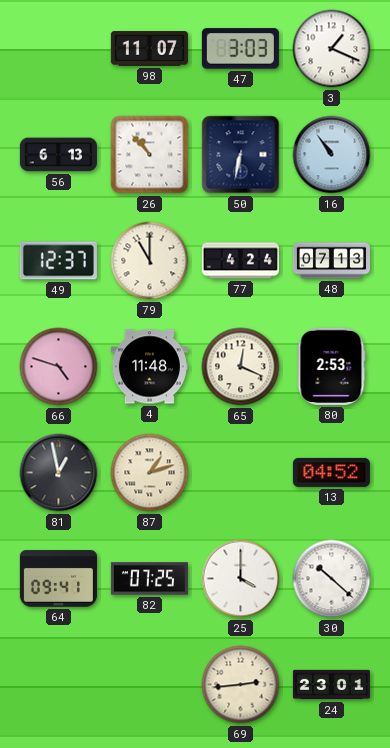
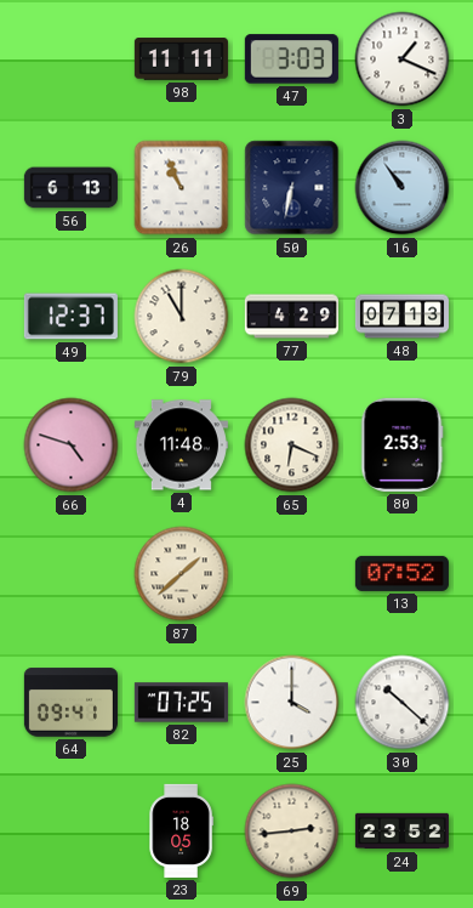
98: 11:07 -> 11:11
26: 10:53 -> 10:56
77: 4:24 -> 4:29
65: 12:19 -> 6:19
81: 12:58 -> none
87: 1:12 -> 1:38
13: 04:52 -> 07:52
23: none -> 18:05
24: 23:01 -> 23:52
